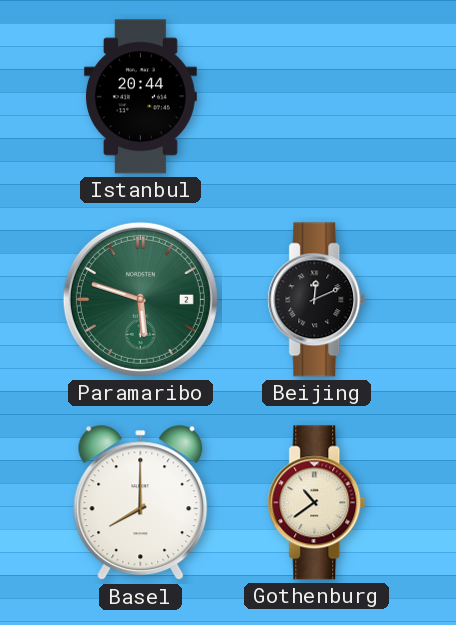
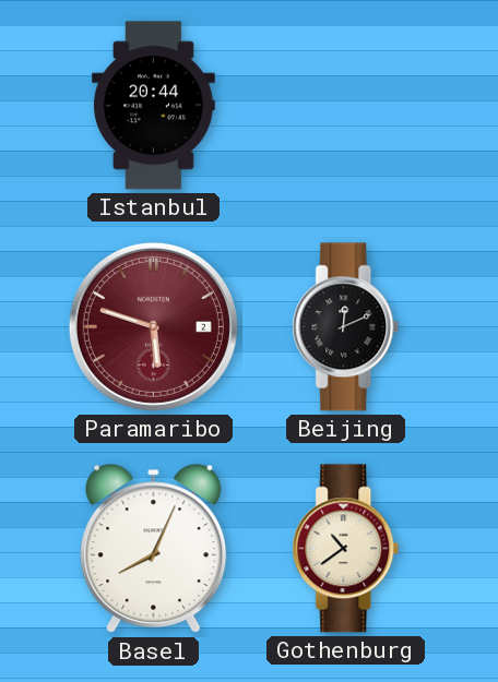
Paramaribo dial: green -> burgundy
Basel: 8:00 -> 8:04
